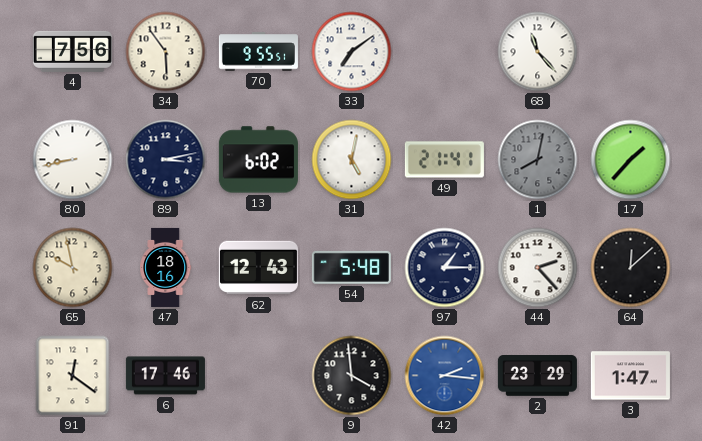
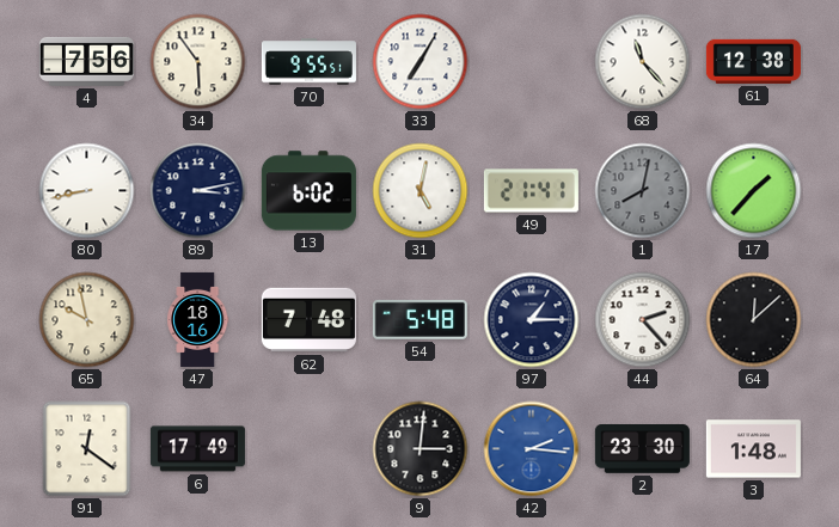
33: 7:09 -> 7:05
61: none -> 12:38
62: 12:43 -> 7:48
6: 17:46 -> 17:49
9: 3:59 -> 3:01
2: 23:29 -> 23:30
3: 1:47 -> 1:48
